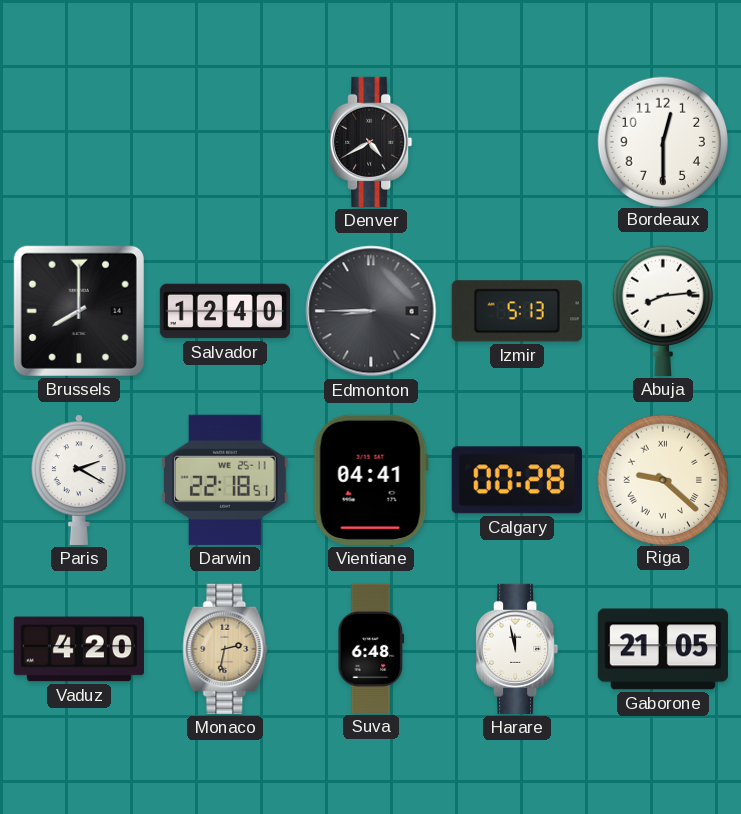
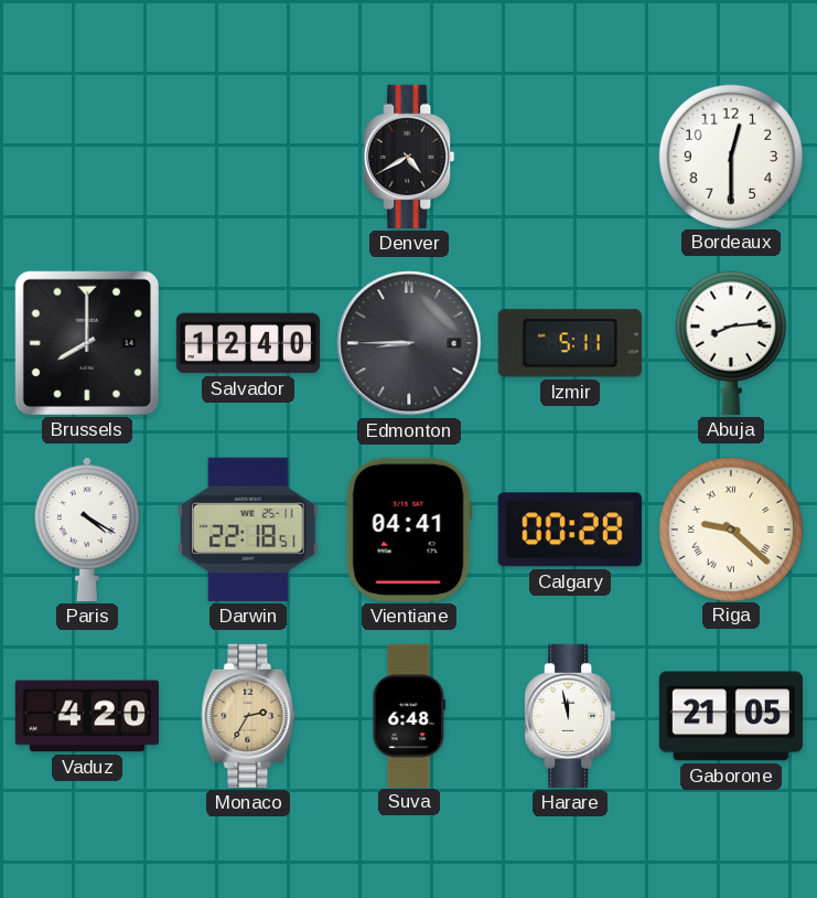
Izmir: 5:13 -> 5:11
Paris: 2:20 -> 4:20
Monaco: 2:32 -> 2:35
